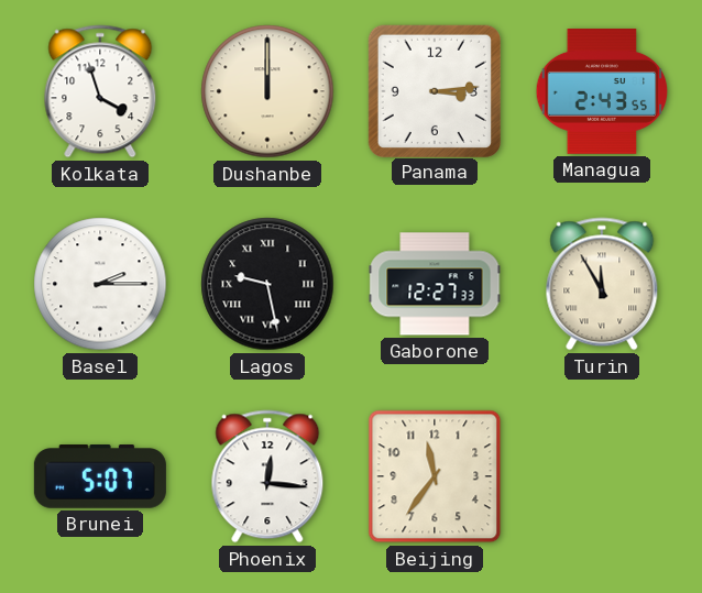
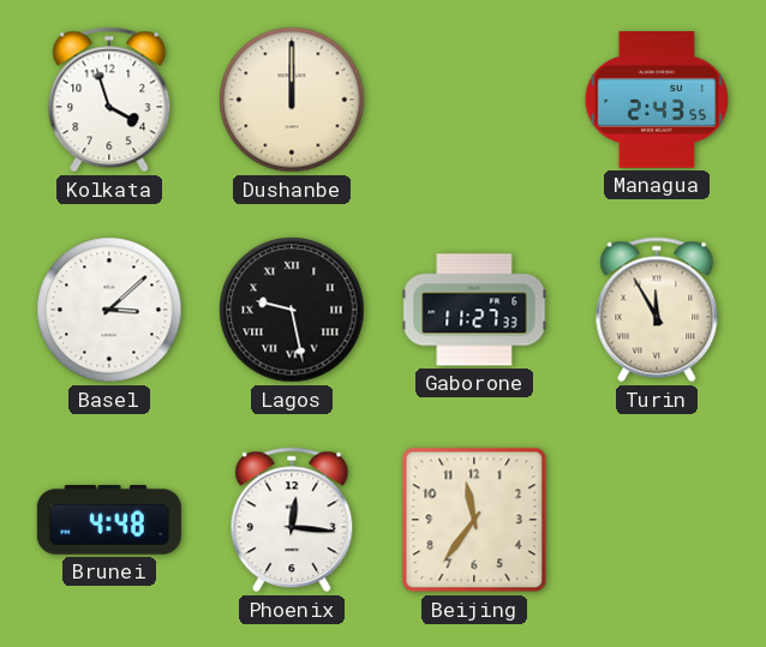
Panama: 3:14 -> none
Basel: 2:15 -> 3:08
Gaborone: 12:27 -> 11:27
Brunei: 5:07 -> 4:48
